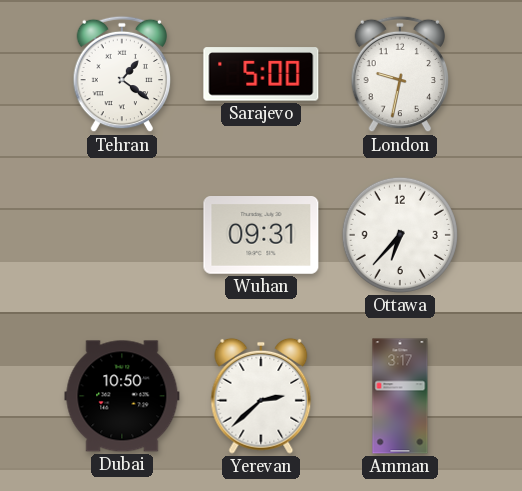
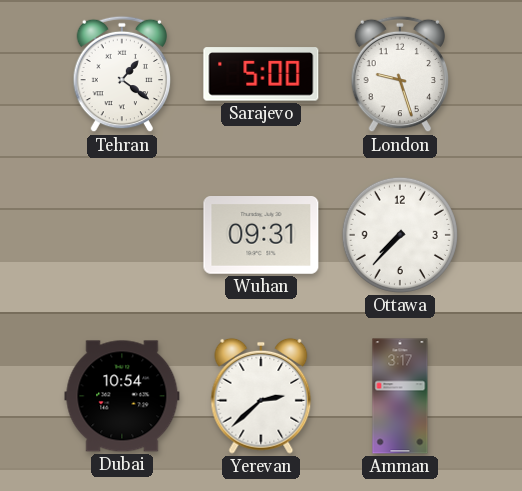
London: 9:32 -> 9:27
Ottawa: 6:37 -> 7:37
Dubai: 10:50 -> 10:54
